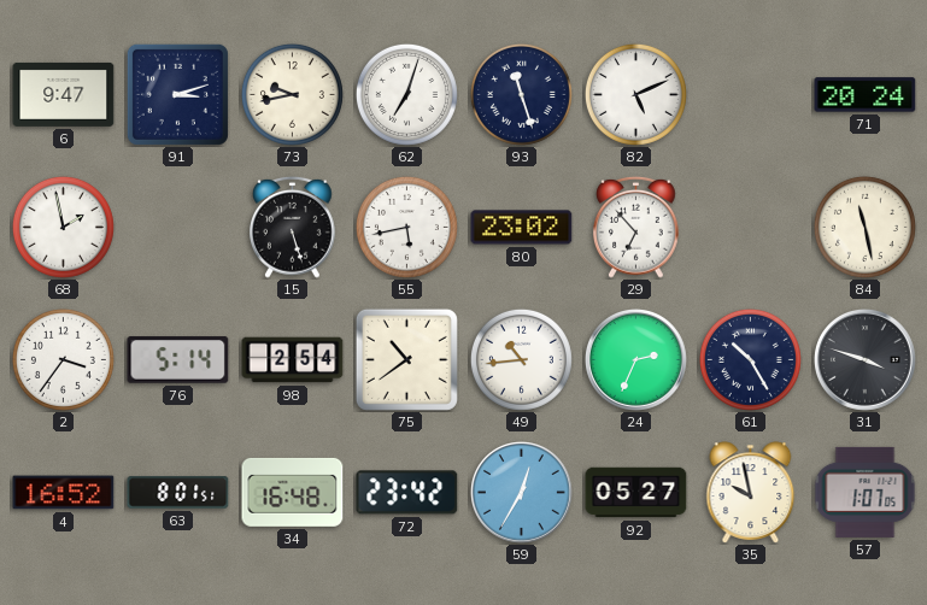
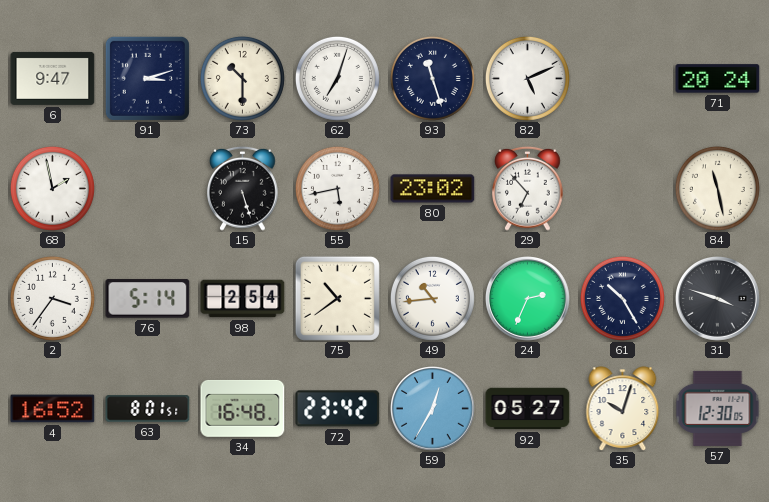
73: 9:43 -> 10:30
35: 9:58 -> 10:03
57: 1:07 -> 12:30
